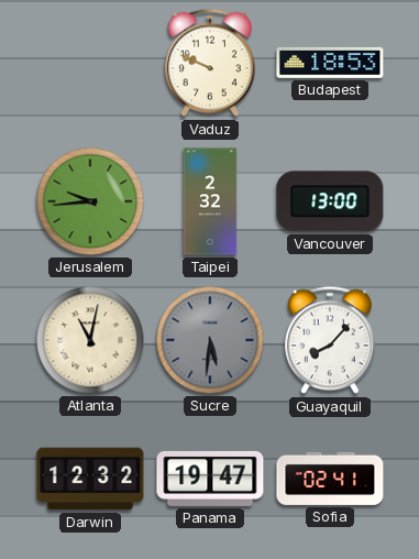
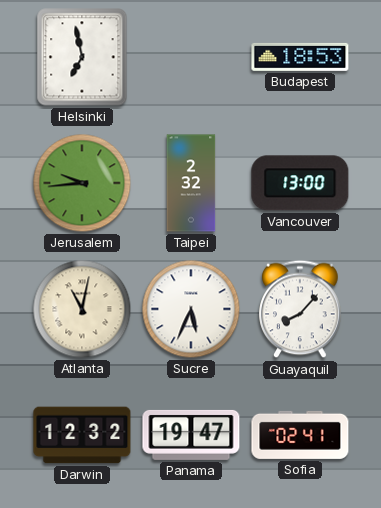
Helsinki: none -> 6:58
Vaduz: 9:49 -> none
Sucre: 5:31 -> 5:34
Sucre dial: grey -> white
